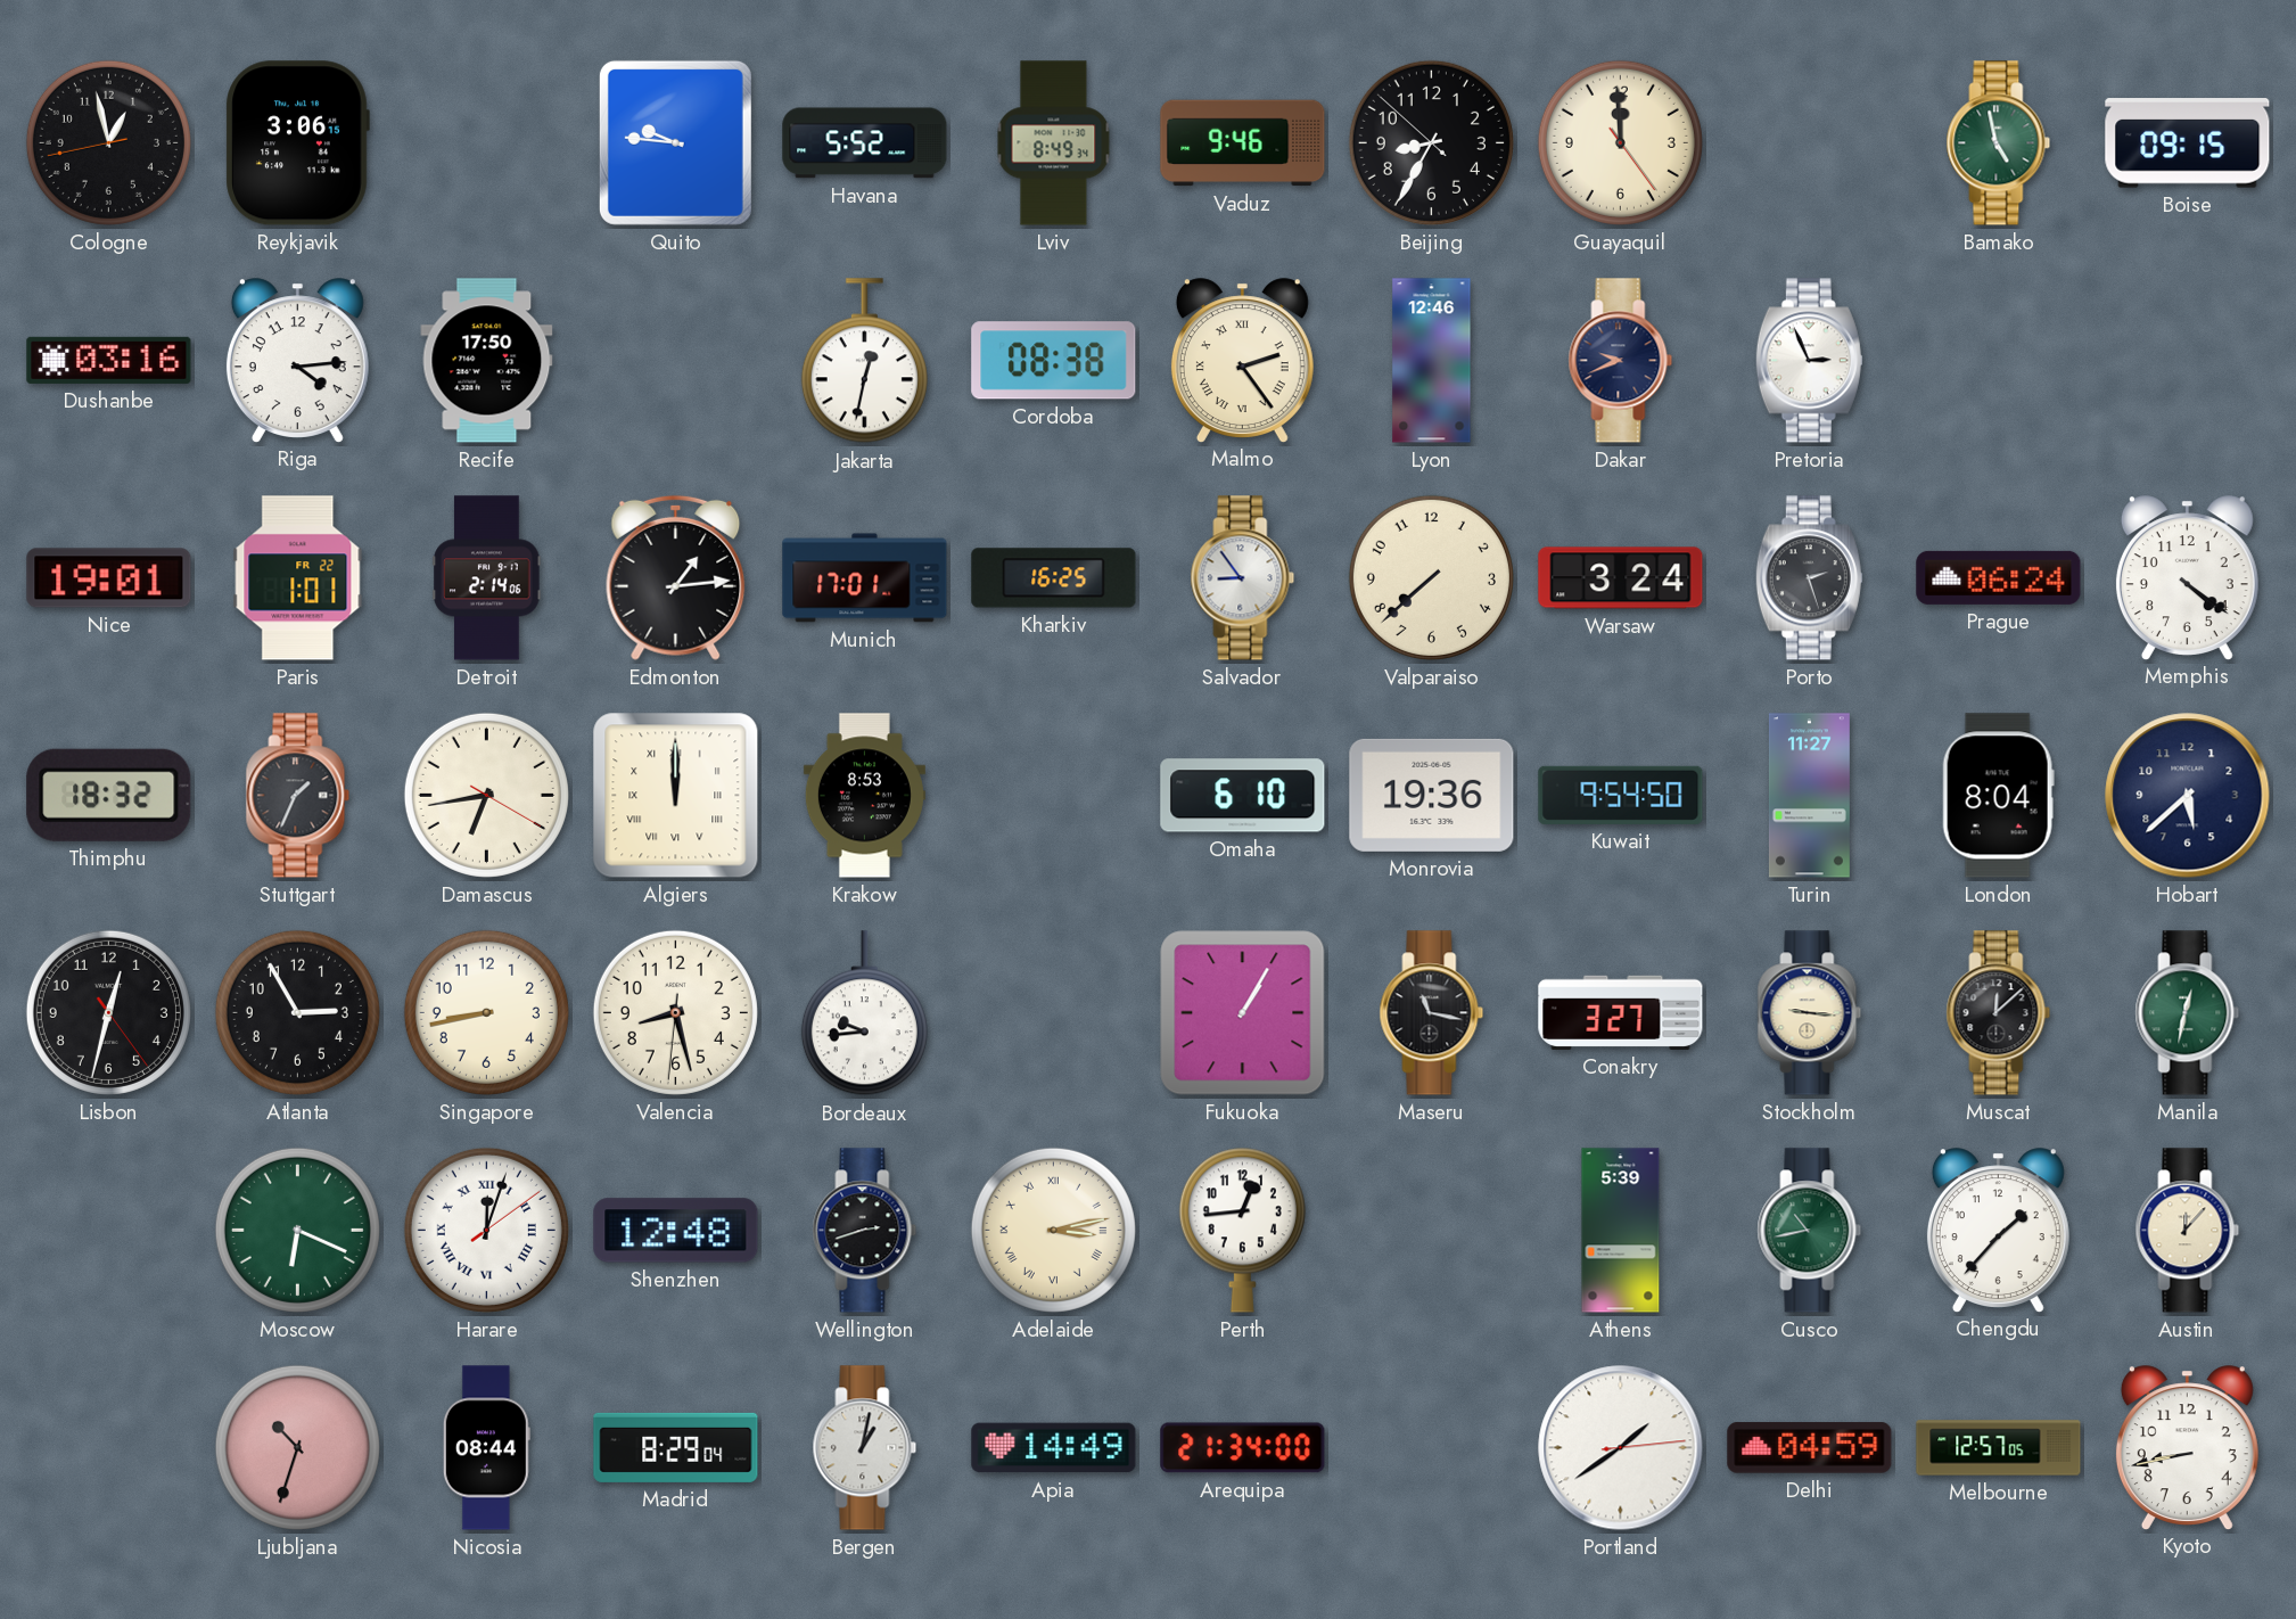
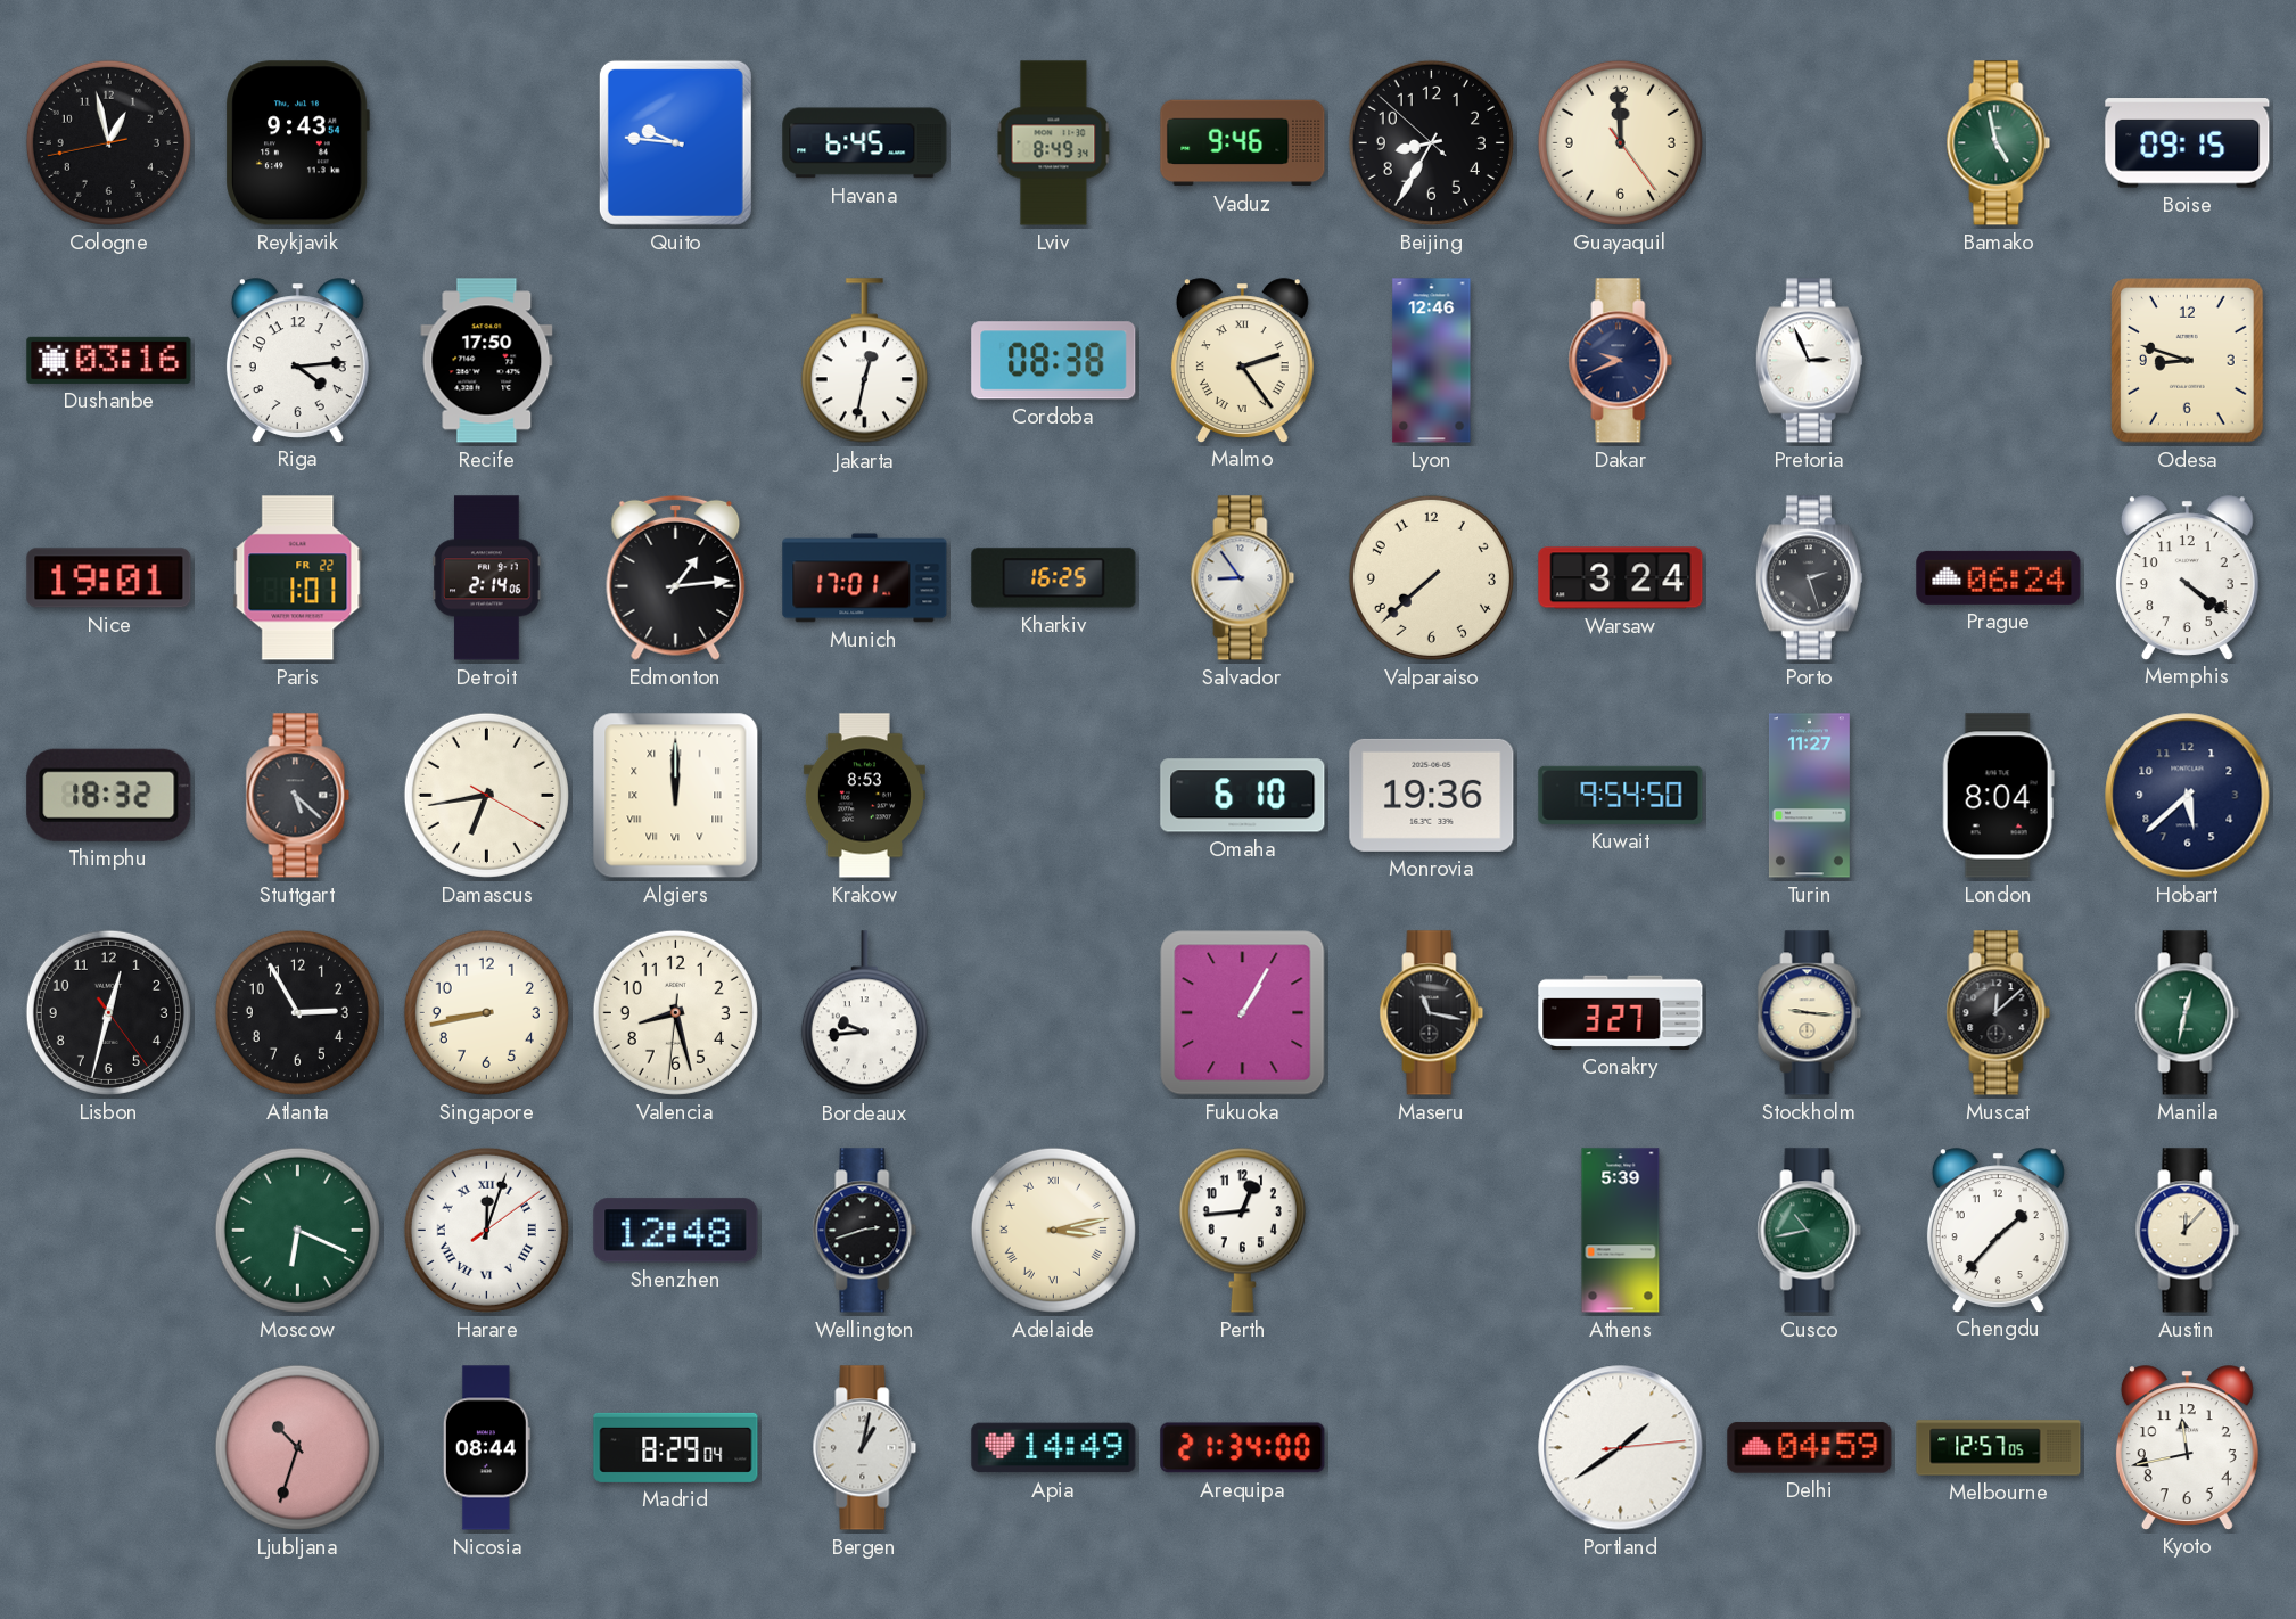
Reykjavik: 3:06 -> 9:43
Havana: 5:52 -> 6:45
Odesa: none -> 8:48
Stuttgart: 1:34 -> 5:22
Kyoto: 8:43 -> 11:43
